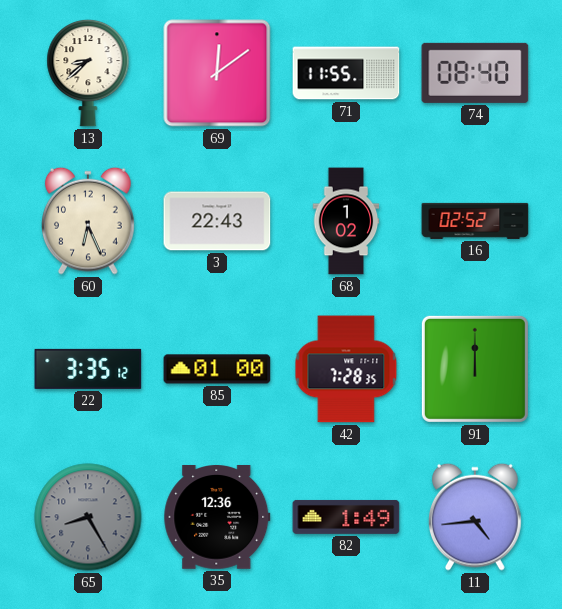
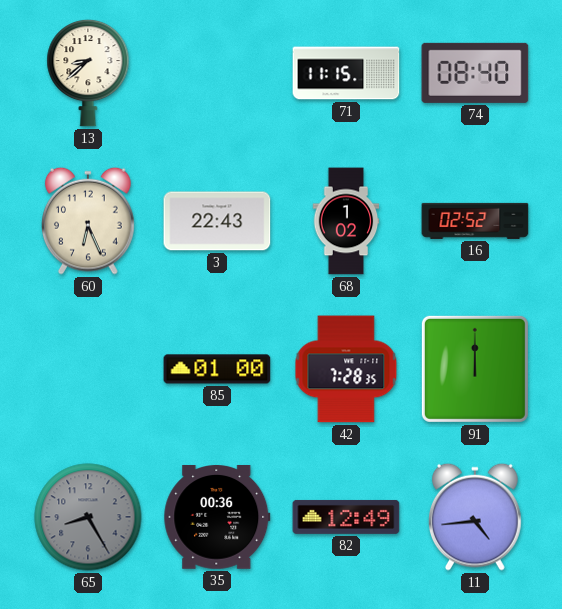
69: 12:09 -> none
71: 11:55 -> 11:15
22: 3:35 -> none
35: 12:36 -> 00:36
82: 1:49 -> 12:49
